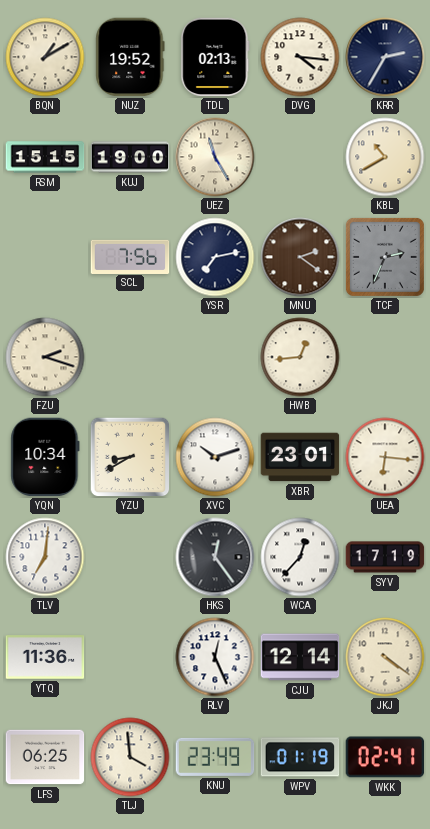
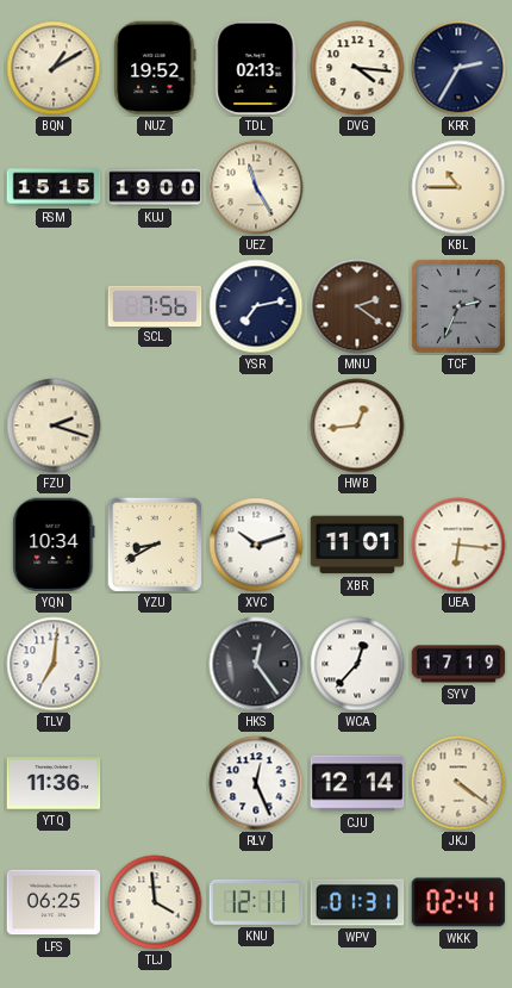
KBL: 10:40 -> 10:45
XBR: 23:01 -> 11:01
KNU: 23:49 -> 12:11
WPV: 01:19 -> 01:31
